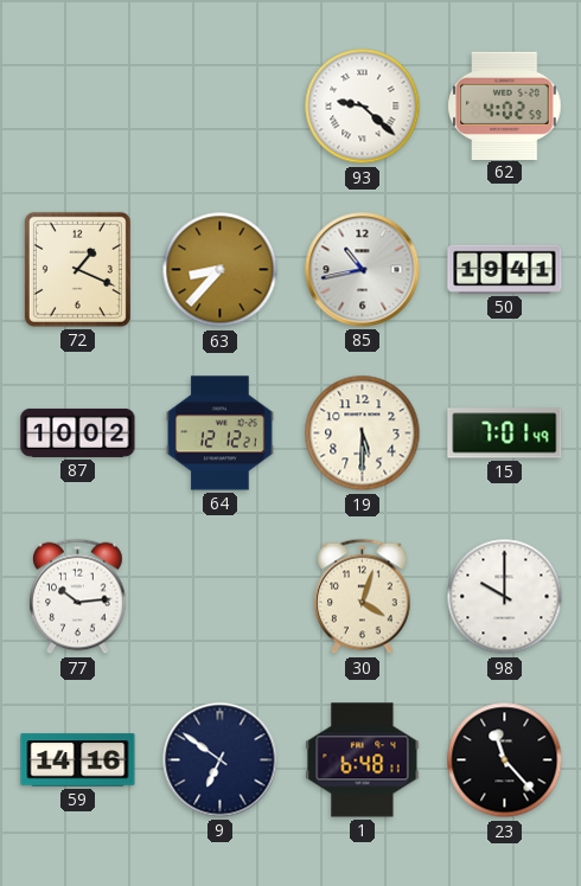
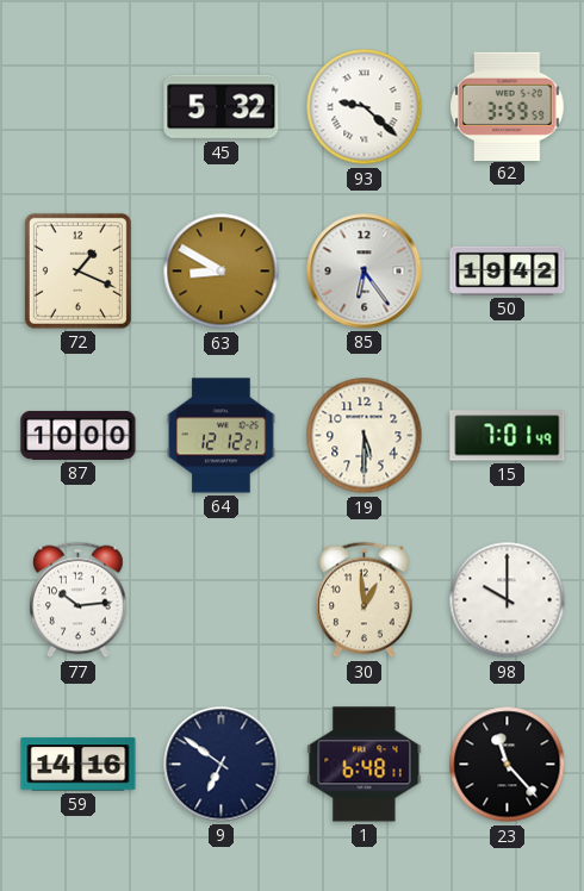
45: none -> 5:32
62: 4:02 -> 3:59
63: 8:37 -> 8:50
85: 10:43 -> 6:24
50: 19:41 -> 19:42
87: 10:02 -> 10:00
30: 4:03 -> 12:59
